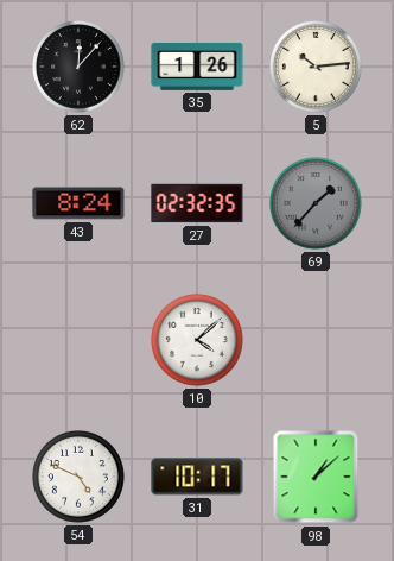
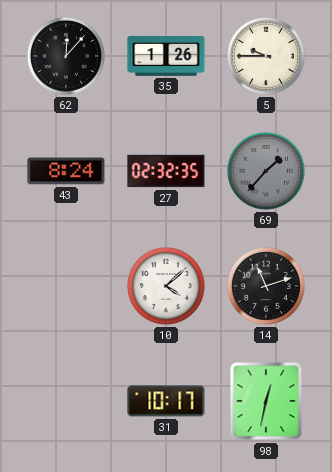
5: 10:14 -> 9:45
14: none -> 11:12
54: 4:49 -> none
98: 1:08 -> 12:32
